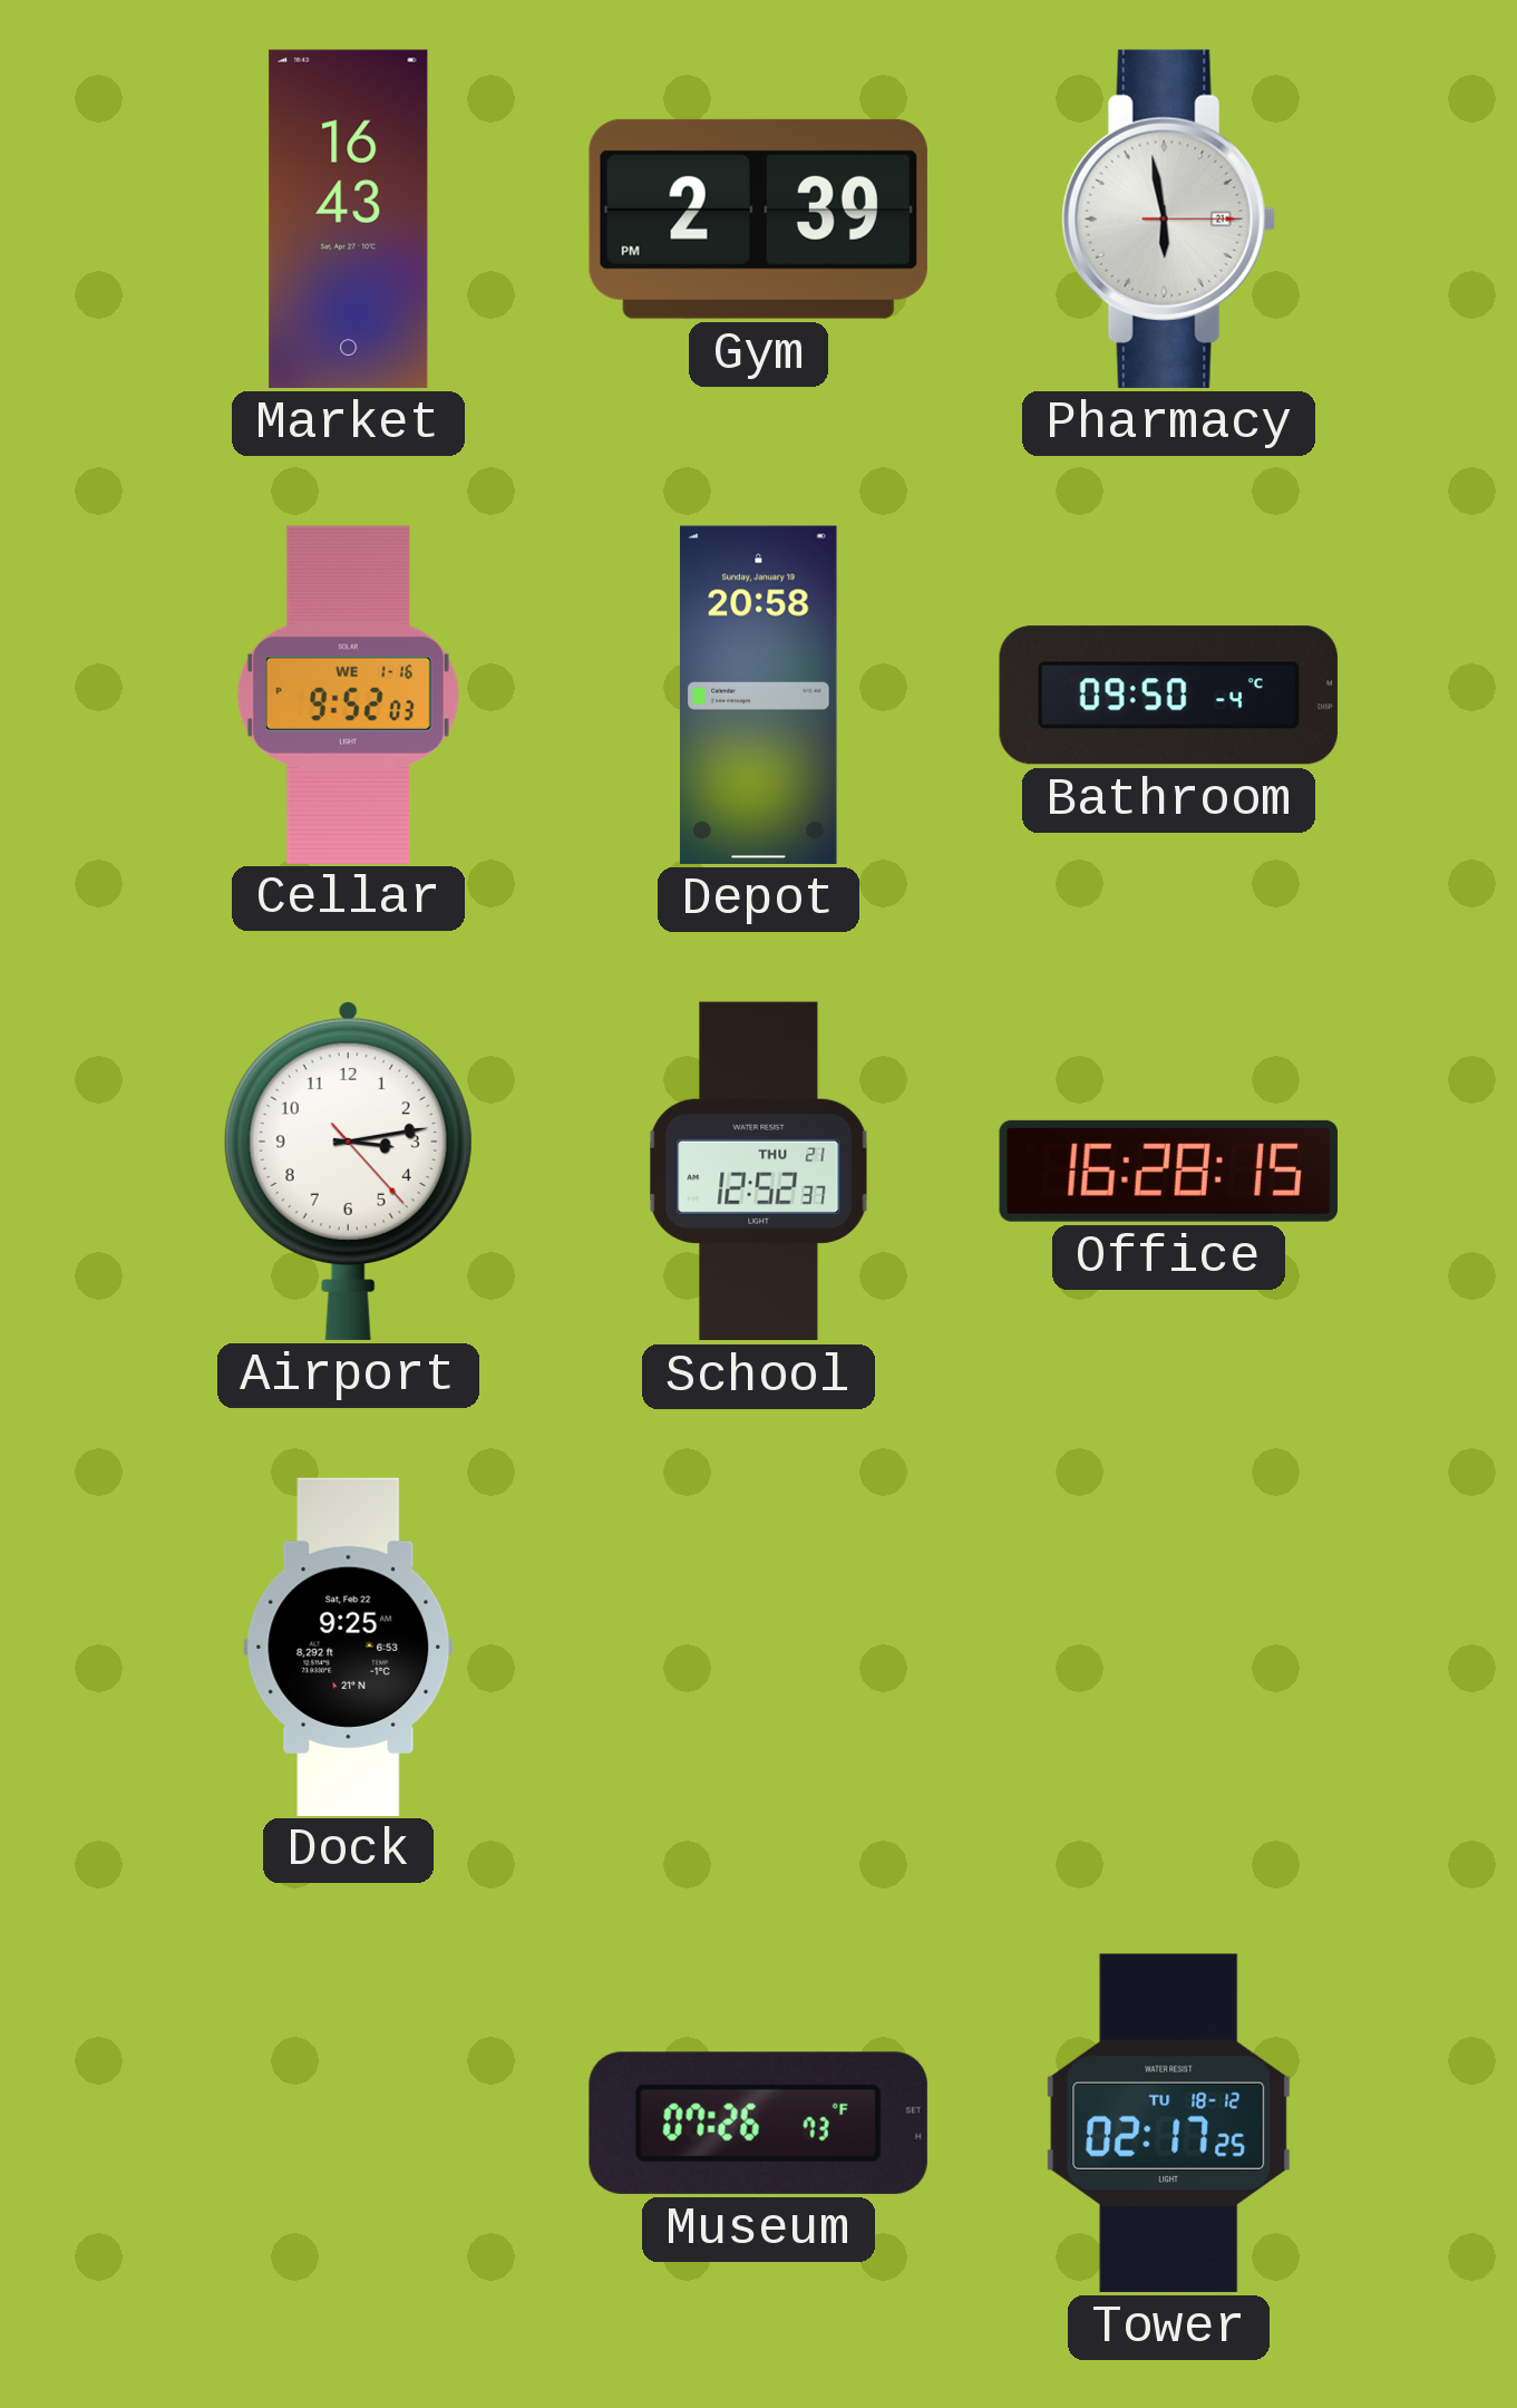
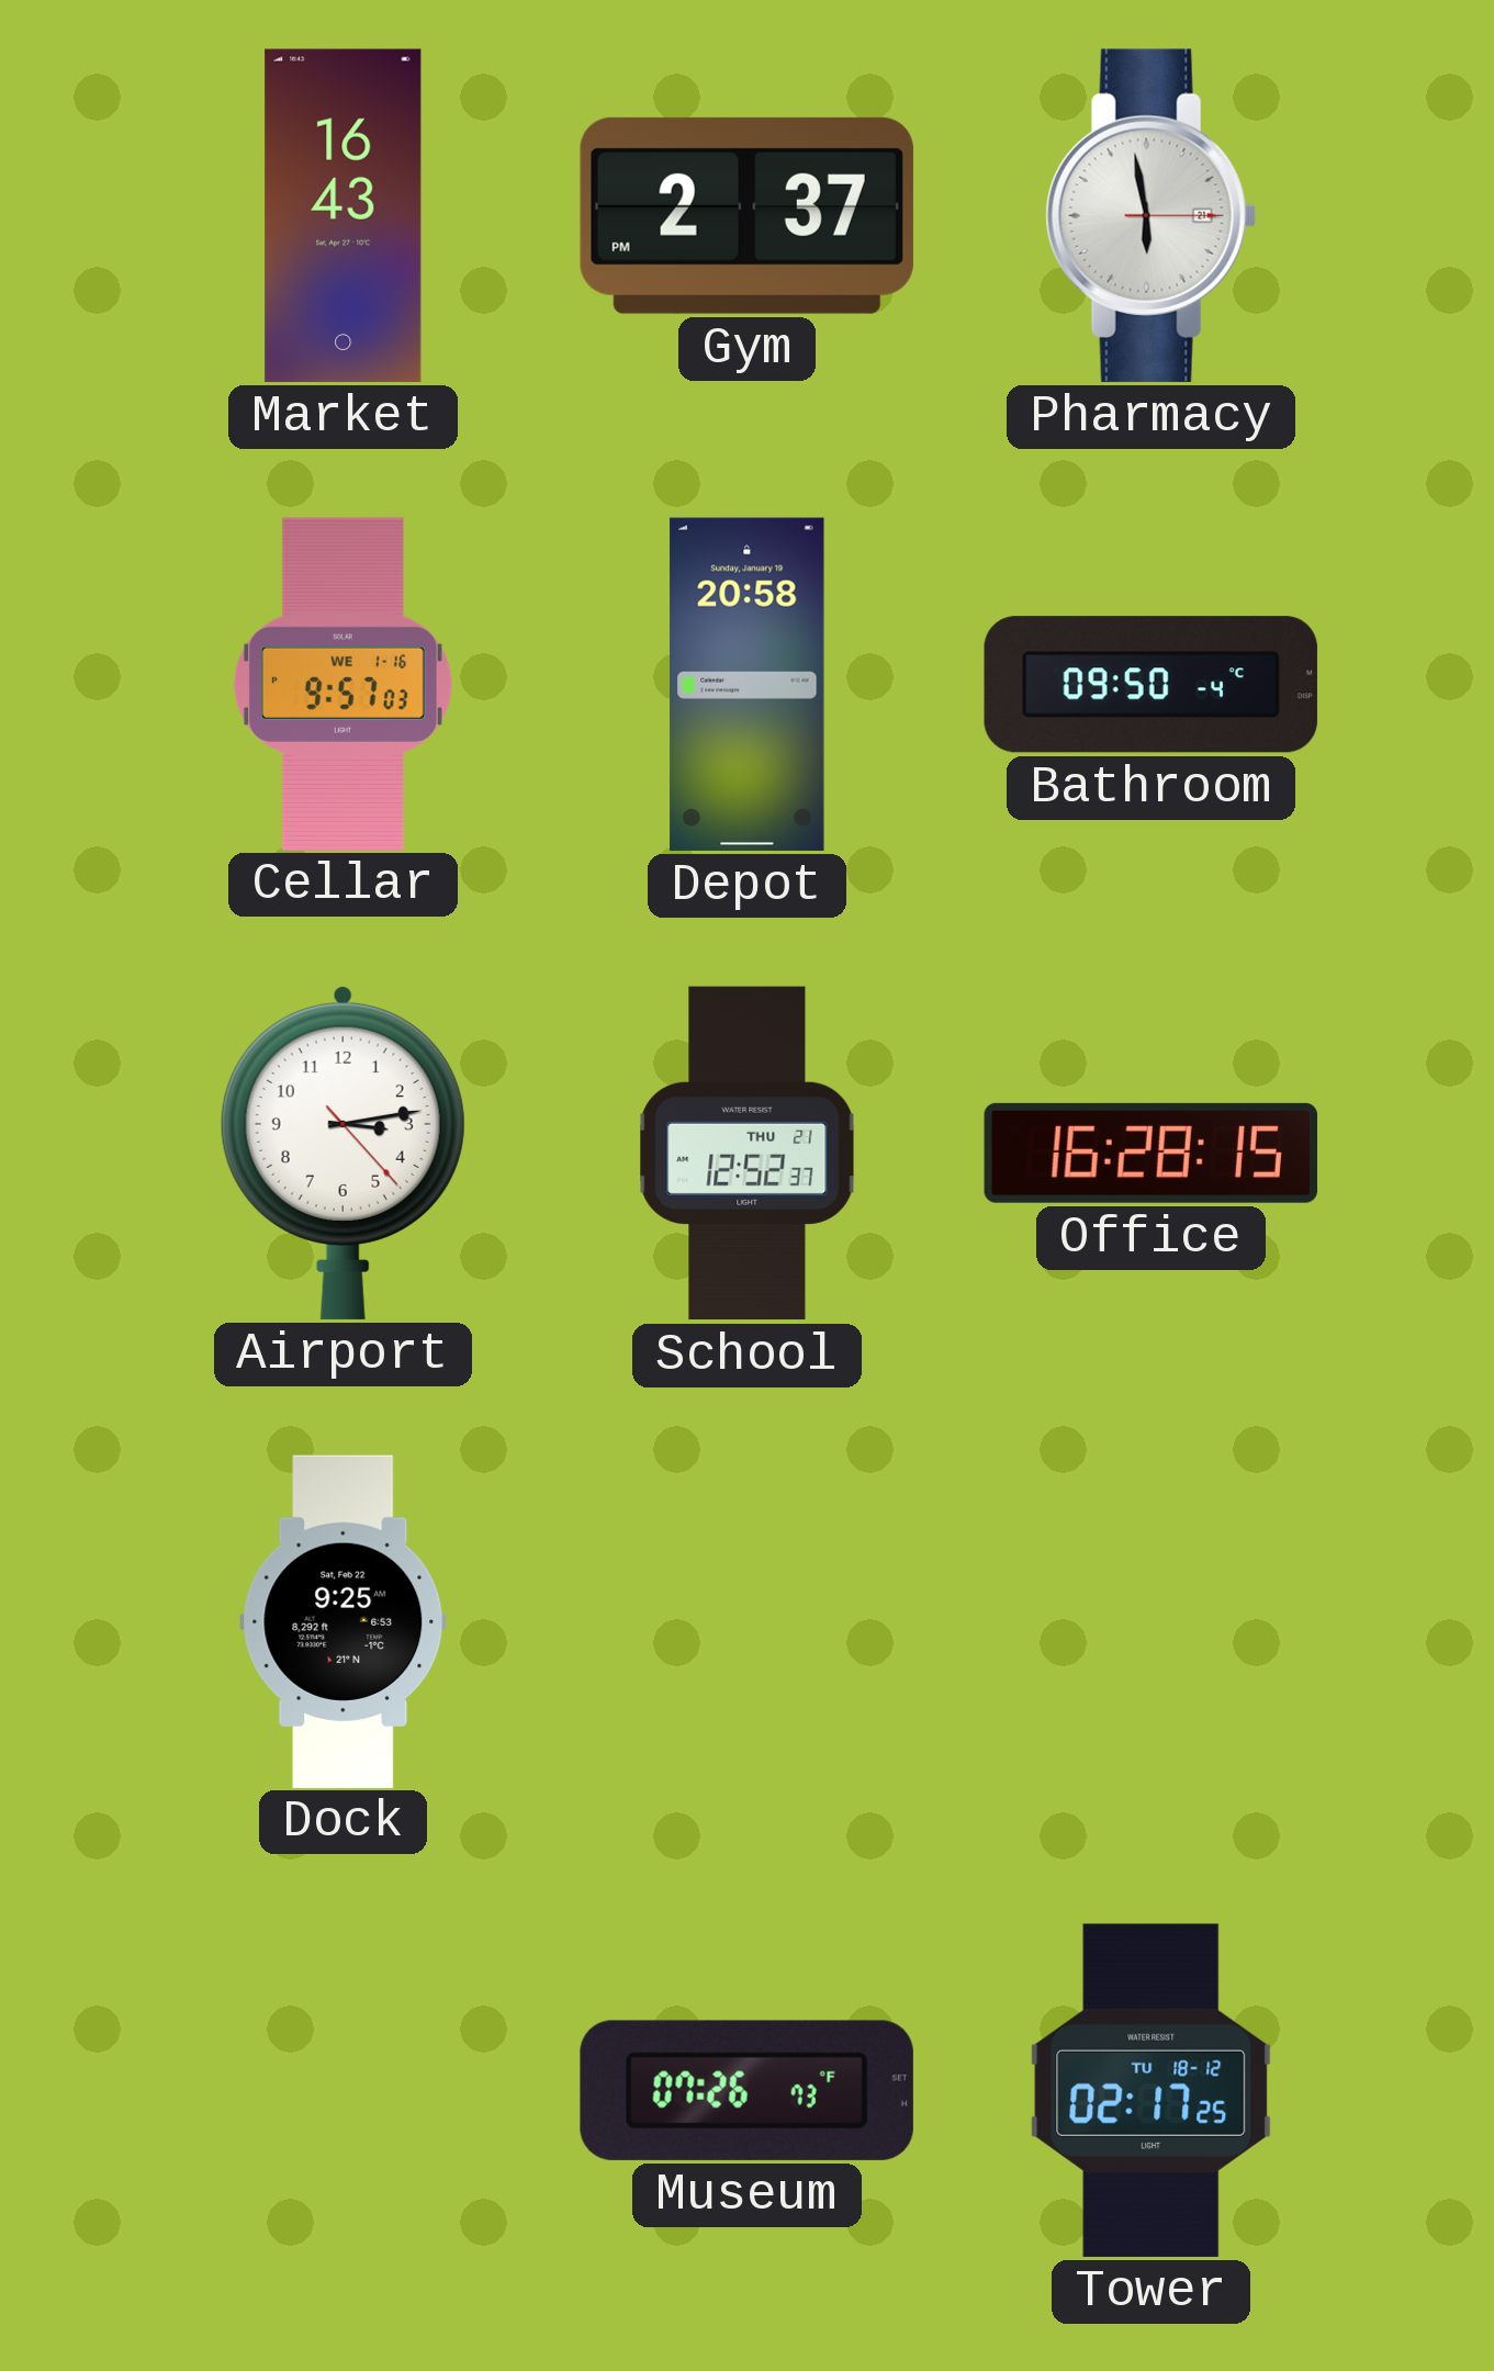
Gym: 2:39 -> 2:37
Cellar: 9:52 -> 9:57
